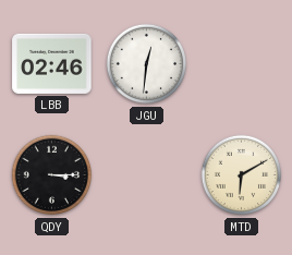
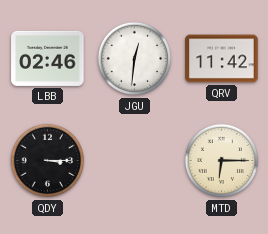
QRV: none -> 11:42
MTD: 6:10 -> 6:15
